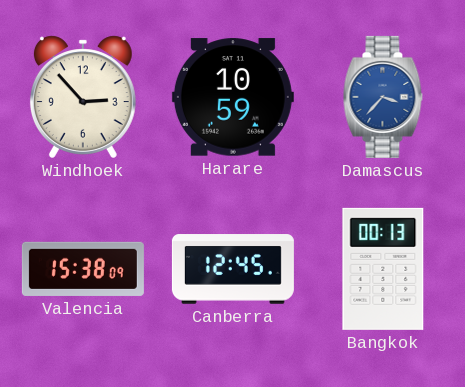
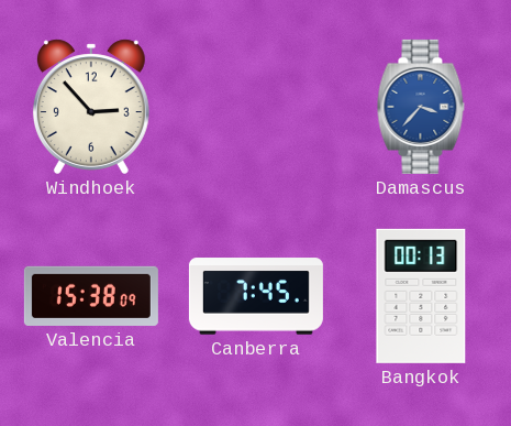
Harare: 10:59 -> none
Canberra: 12:45 -> 7:45
